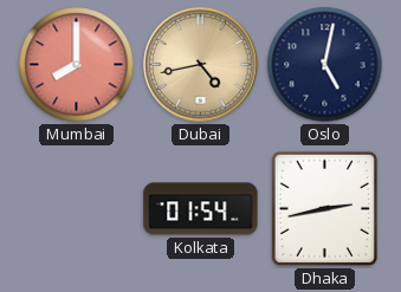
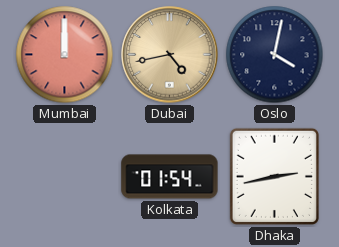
Mumbai: 8:00 -> 12:00
Oslo: 5:02 -> 4:02
